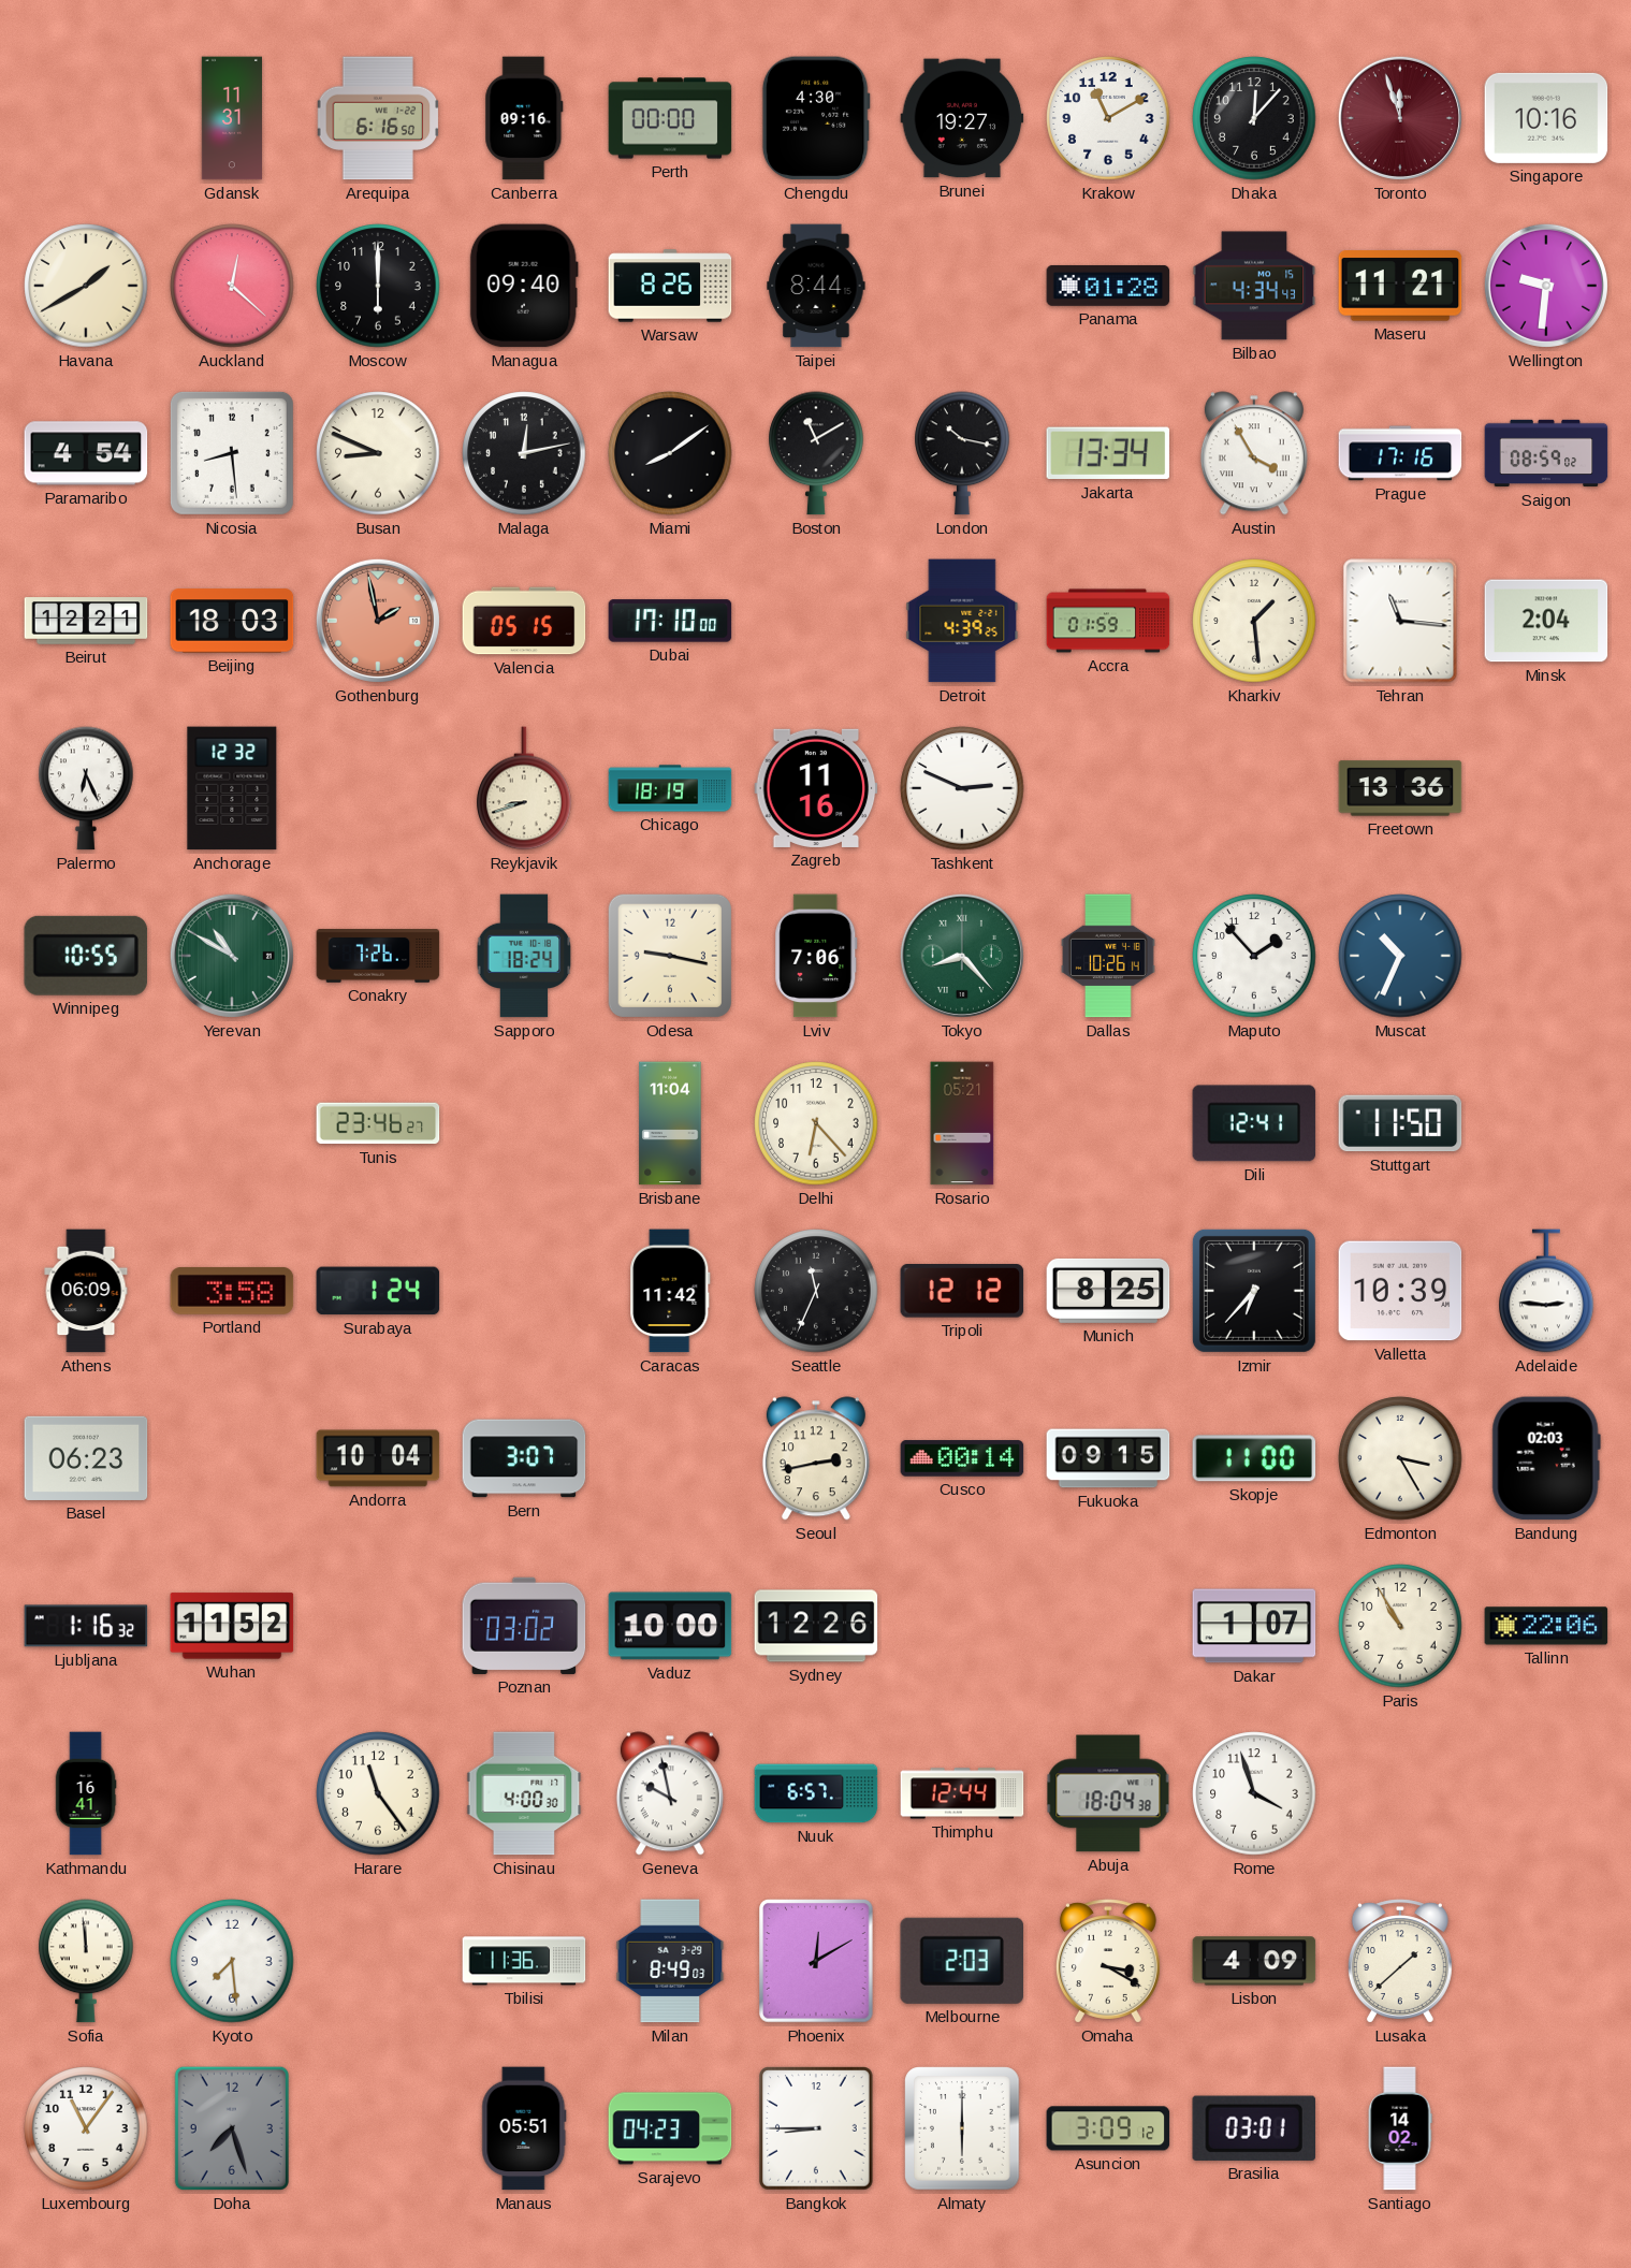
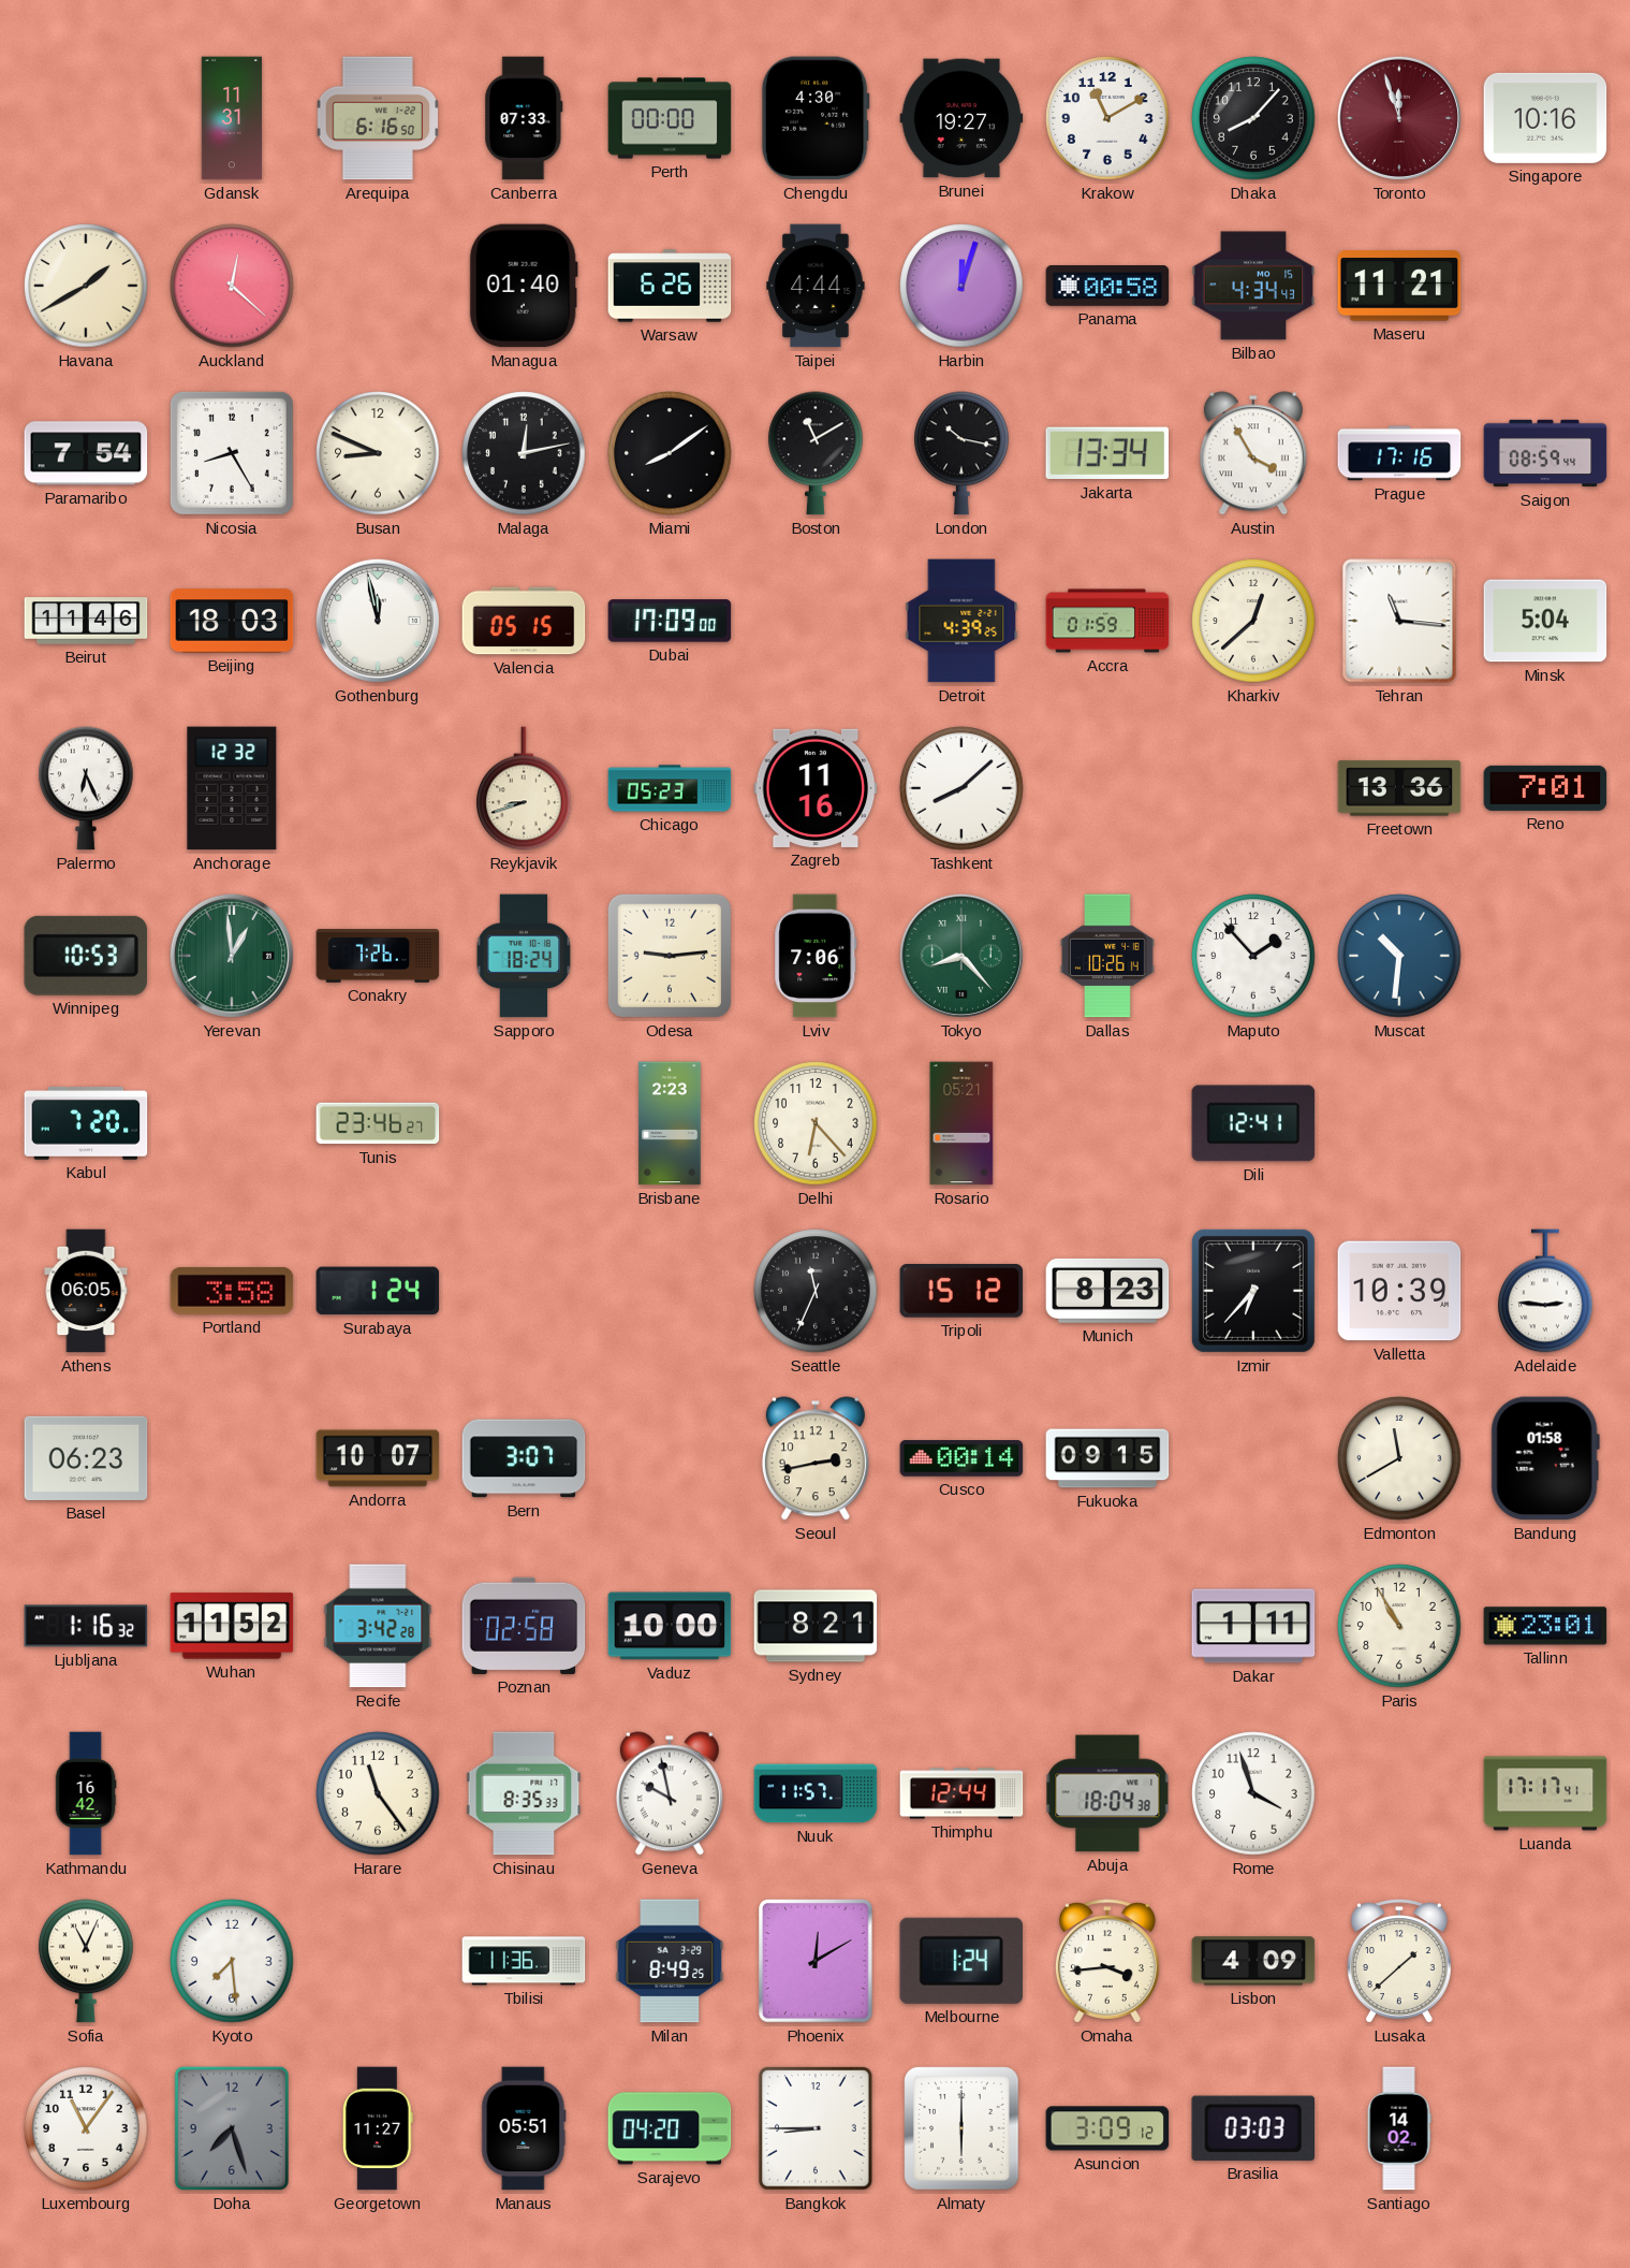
Canberra: 09:16 -> 07:33
Dhaka: 12:07 -> 8:07
Moscow: 6:00 -> none
Managua: 09:40 -> 01:40
Warsaw: 8:26 -> 6:26
Taipei: 8:44 -> 4:44
Harbin: none -> 12:03
Panama: 01:28 -> 00:58
Wellington: 9:31 -> none
Paramaribo: 4:54 -> 7:54
Nicosia: 8:29 -> 8:25
Saigon: 08:59:02 -> 08:59:44
Beirut: 12:21 -> 11:46
Gothenburg: 1:58 -> 11:58
Gothenburg dial: salmon -> white
Dubai: 17:10 -> 17:09
Kharkiv: 1:29 -> 12:38
Minsk: 2:04 -> 5:04
Chicago: 18:19 -> 05:23
Tashkent: 2:49 -> 8:08
Reno: none -> 7:01
Winnipeg: 10:55 -> 10:53
Yerevan: 10:50 -> 12:59
Odesa: 9:17 -> 9:14
Muscat: 10:34 -> 10:31
Kabul: none -> 7:20
Brisbane: 11:04 -> 2:23
Stuttgart: 11:50 -> none
Athens: 06:09 -> 06:05
Caracas: 11:42 -> none
Tripoli: 12:12 -> 15:12
Munich: 8:25 -> 8:23
Andorra: 10:04 -> 10:07
Skopje: 11:00 -> none
Edmonton: 3:25 -> 11:40
Bandung: 02:03 -> 01:58
Recife: none -> 3:42
Poznan: 03:02 -> 02:58
Sydney: 12:26 -> 8:21
Dakar: 1:07 -> 1:11
Tallinn: 22:06 -> 23:01
Kathmandu: 16:41 -> 16:42
Chisinau: 4:00 -> 8:35
Nuuk: 6:57 -> 11:57
Luanda: none -> 17:17
Sofia: 11:59 -> 11:04
Milan: 8:49:03 -> 8:49:25
Melbourne: 2:03 -> 1:24
Omaha: 3:20 -> 3:44
Georgetown: none -> 11:27
Sarajevo: 04:23 -> 04:20
Brasilia: 03:01 -> 03:03
